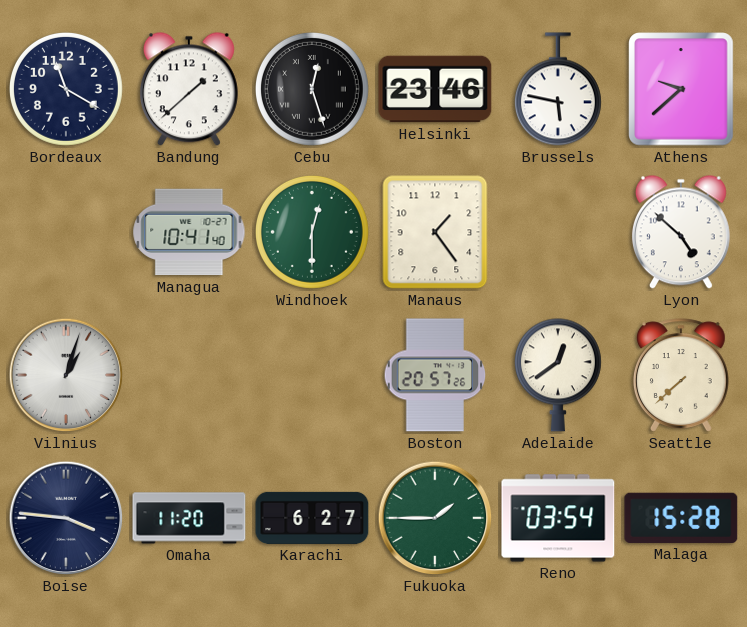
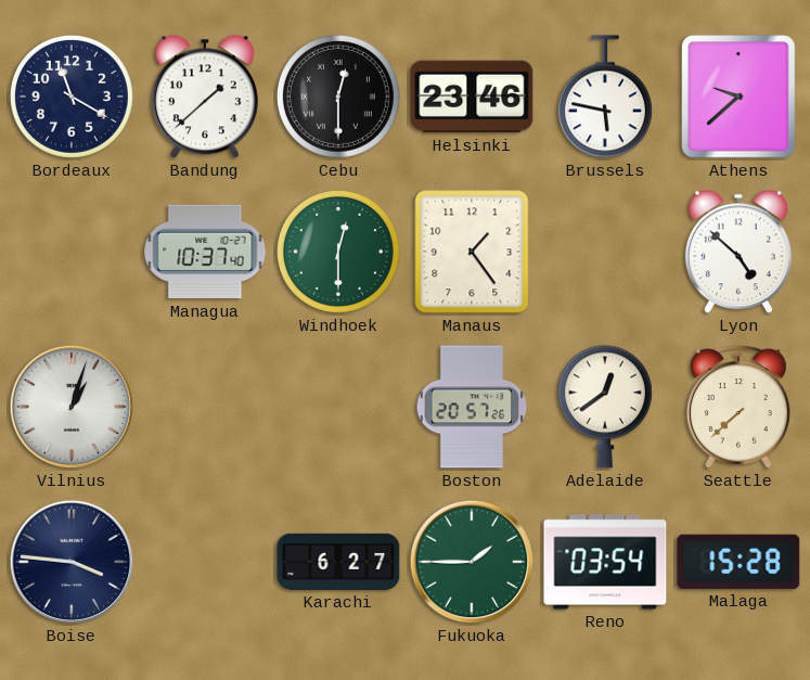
Cebu: 12:27 -> 12:30
Managua: 10:41 -> 10:37
Omaha: 11:20 -> none
